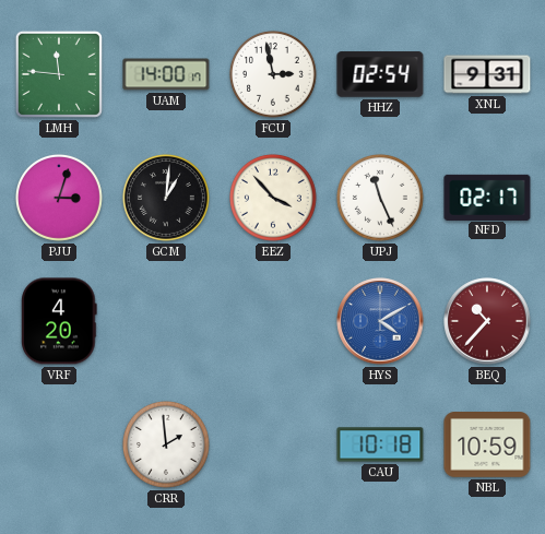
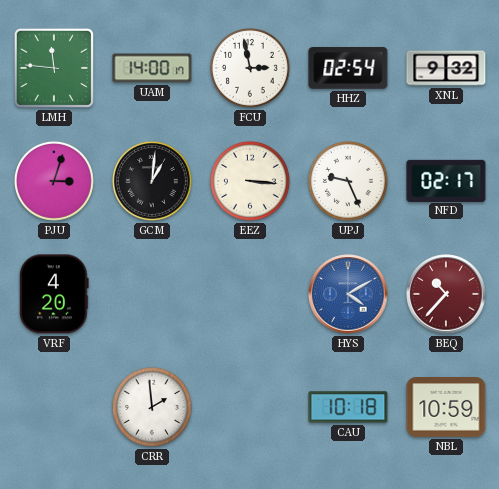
XNL: 9:31 -> 9:32
EEZ: 3:53 -> 3:16
UPJ: 11:26 -> 9:26
